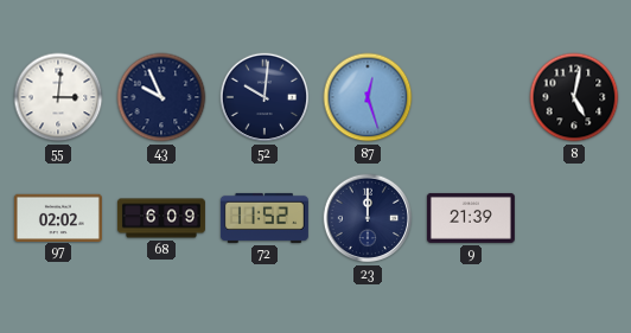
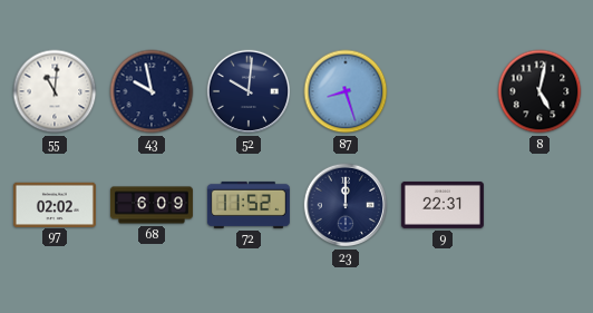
55: 3:01 -> 11:01
43: 9:56 -> 9:58
87: 12:27 -> 8:27
9: 21:39 -> 22:31
